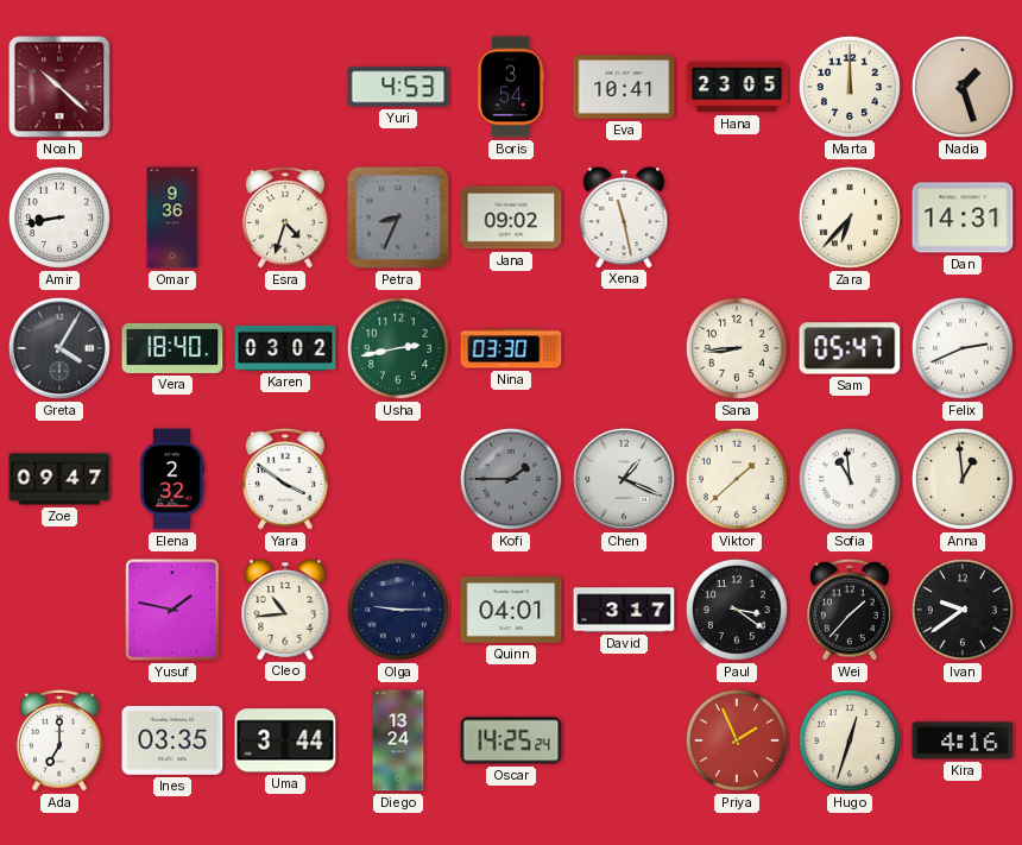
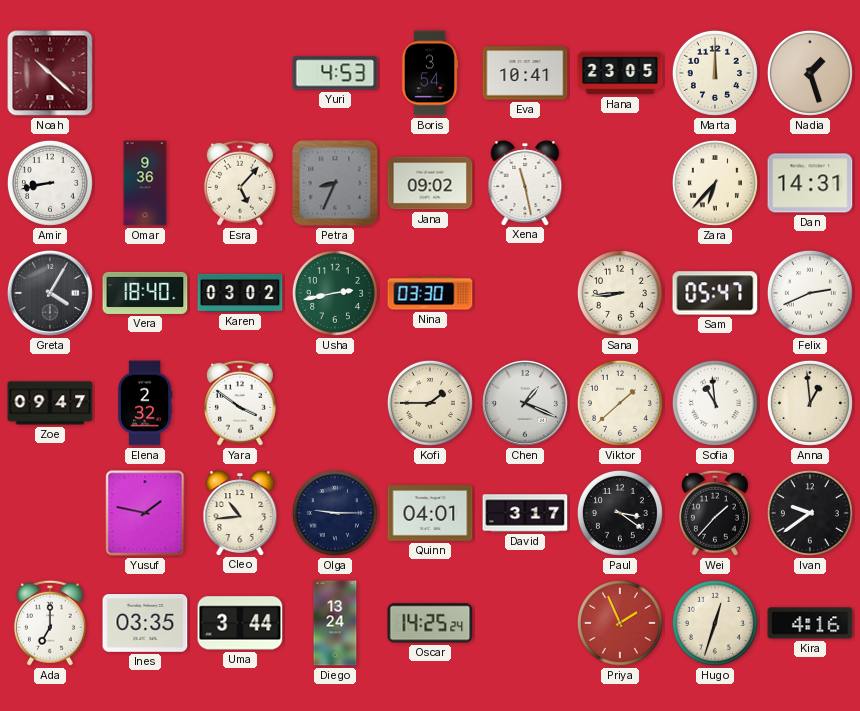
Esra: 4:33 -> 5:07
Kofi dial: grey -> cream
